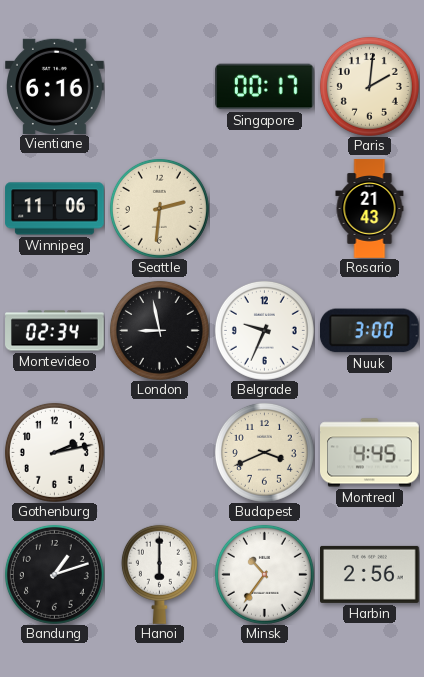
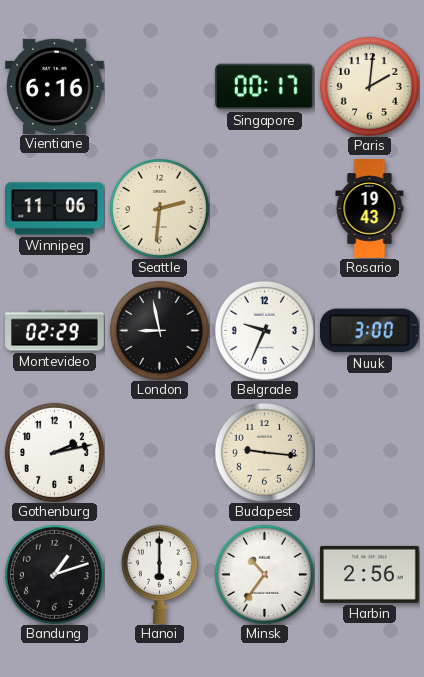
Rosario: 21:43 -> 19:43
Montevideo: 02:34 -> 02:29
Budapest: 3:41 -> 9:16
Montreal: 4:45 -> none
